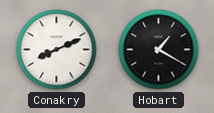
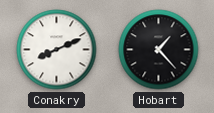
Hobart: 1:20 -> 1:23
